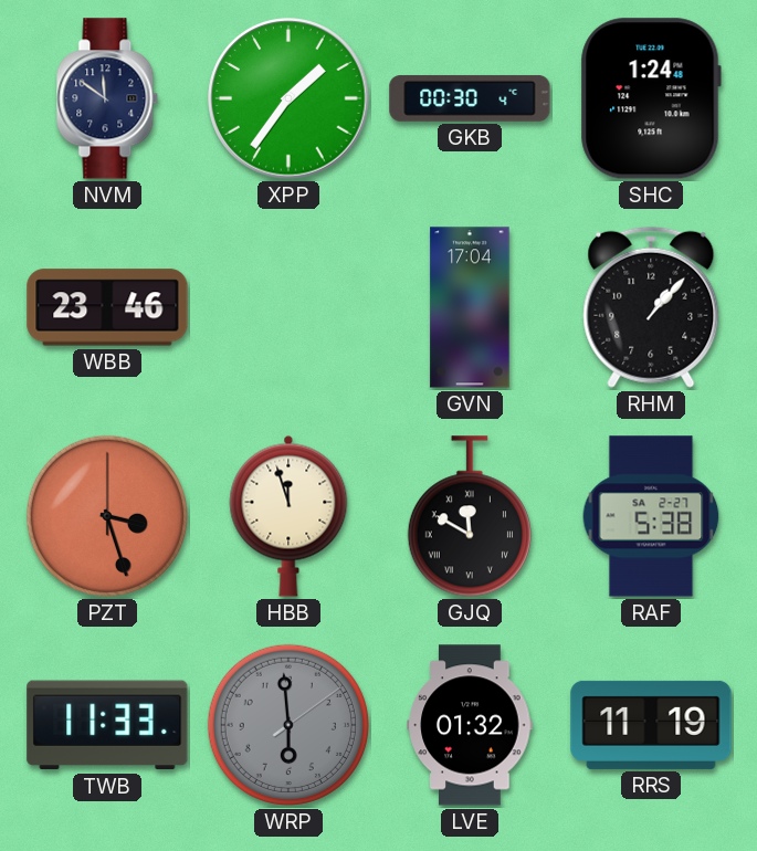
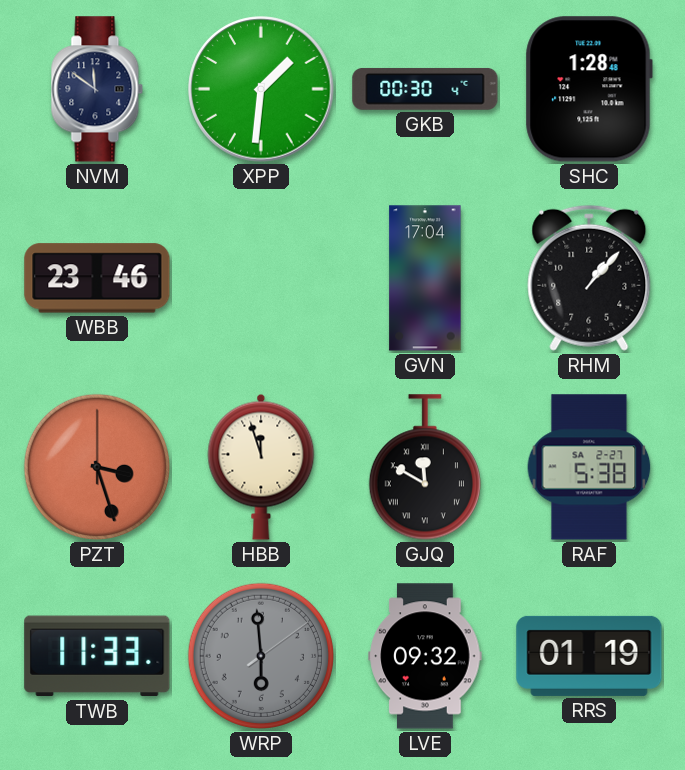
XPP: 1:36 -> 1:31
SHC: 1:24 -> 1:28
LVE: 01:32 -> 09:32
RRS: 11:19 -> 01:19
